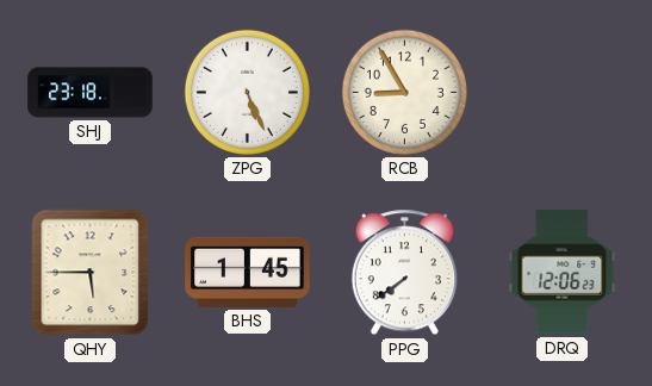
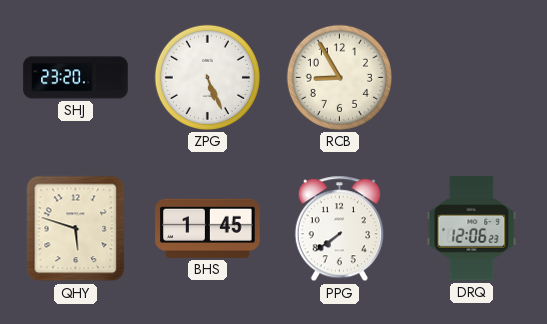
SHJ: 23:18 -> 23:20
QHY: 5:45 -> 5:48
